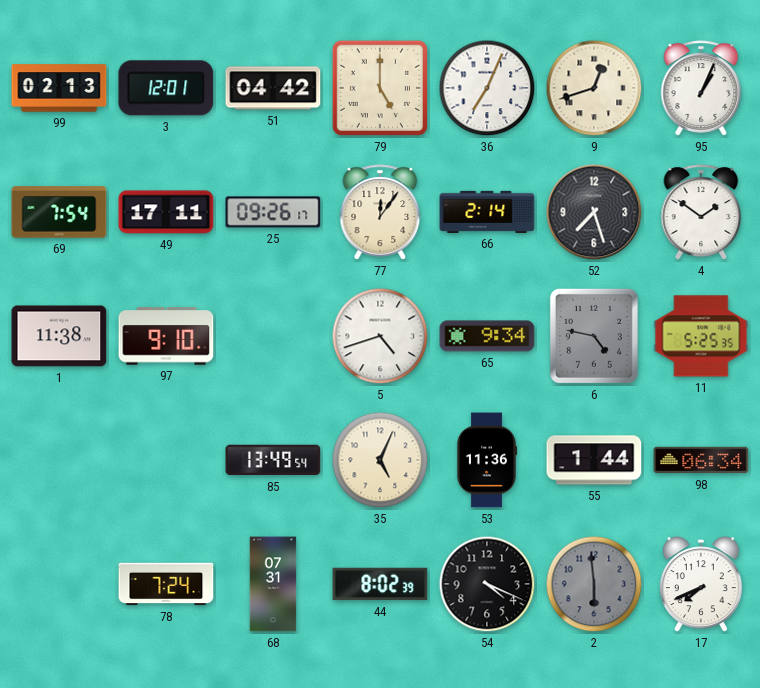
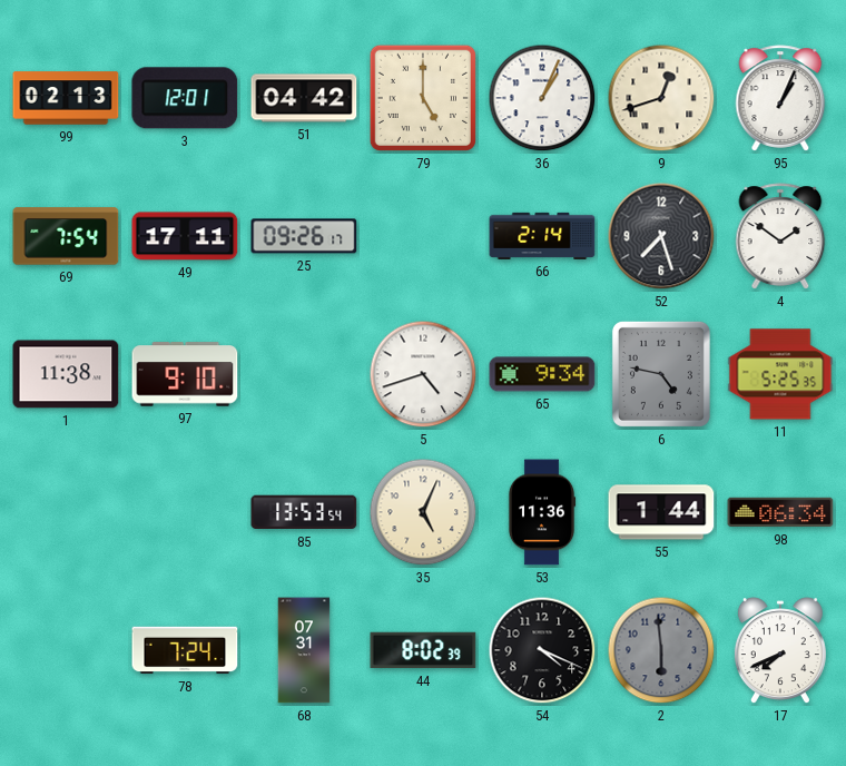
36: 7:04 -> 1:04
77: 12:06 -> none
85: 13:49 -> 13:53
